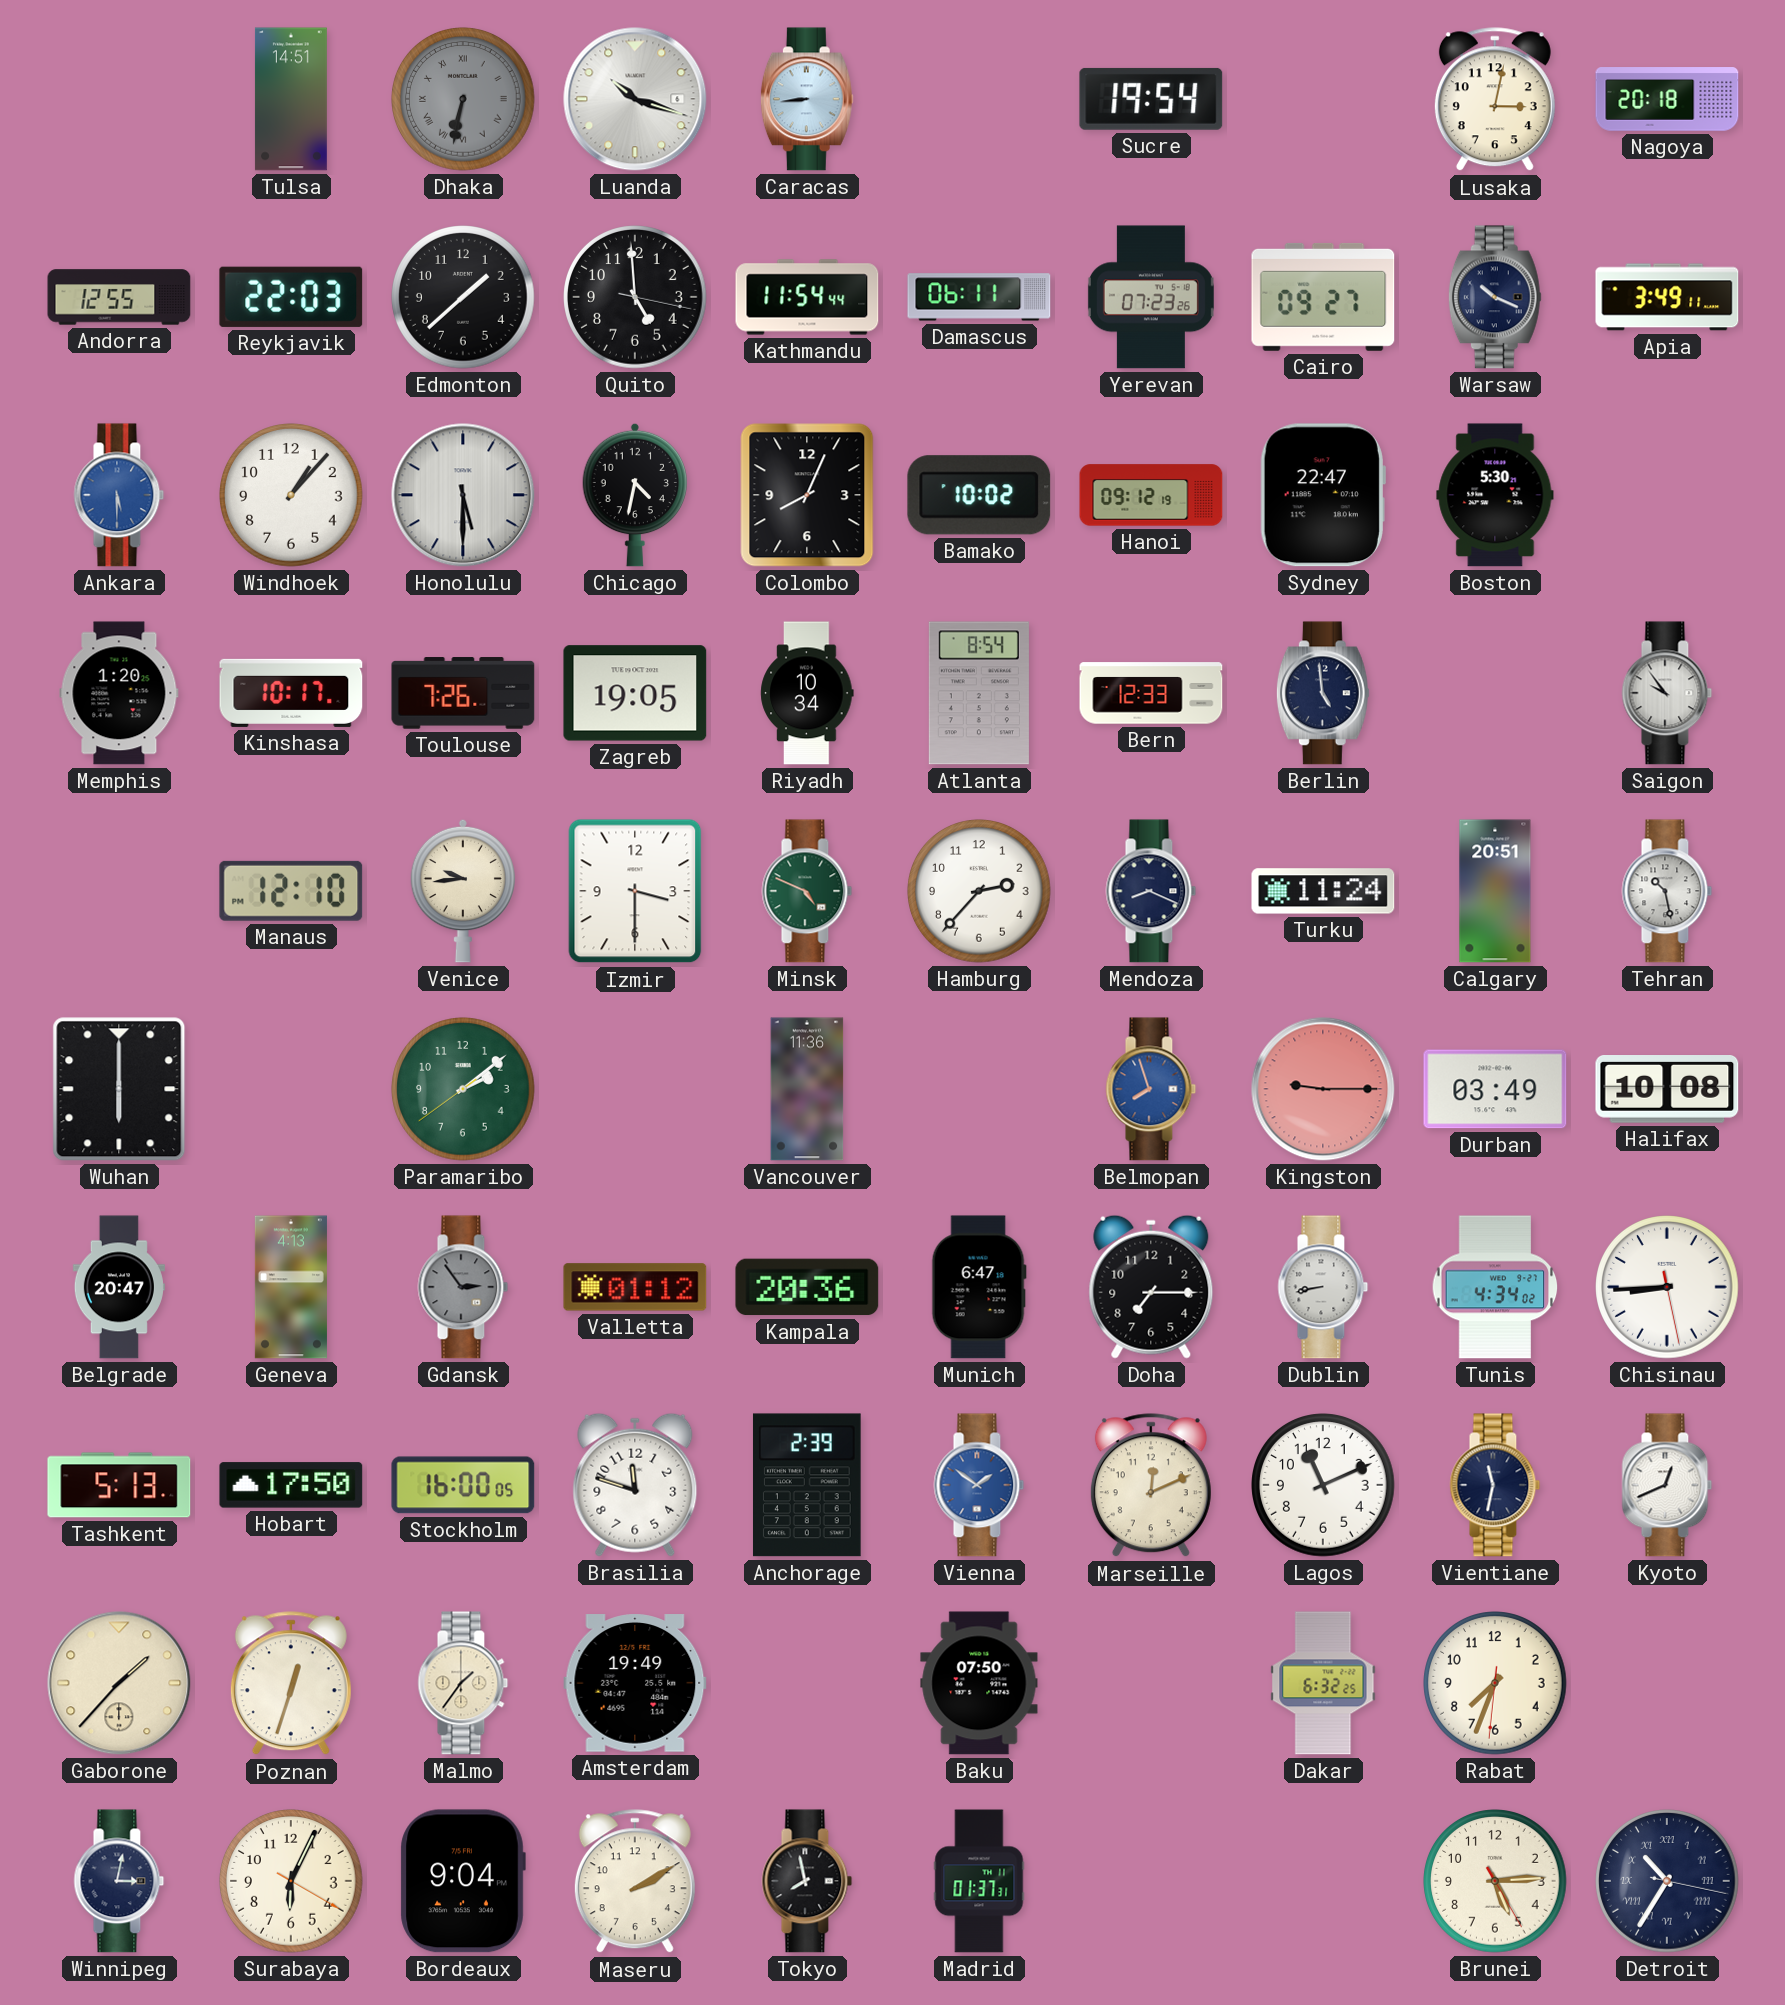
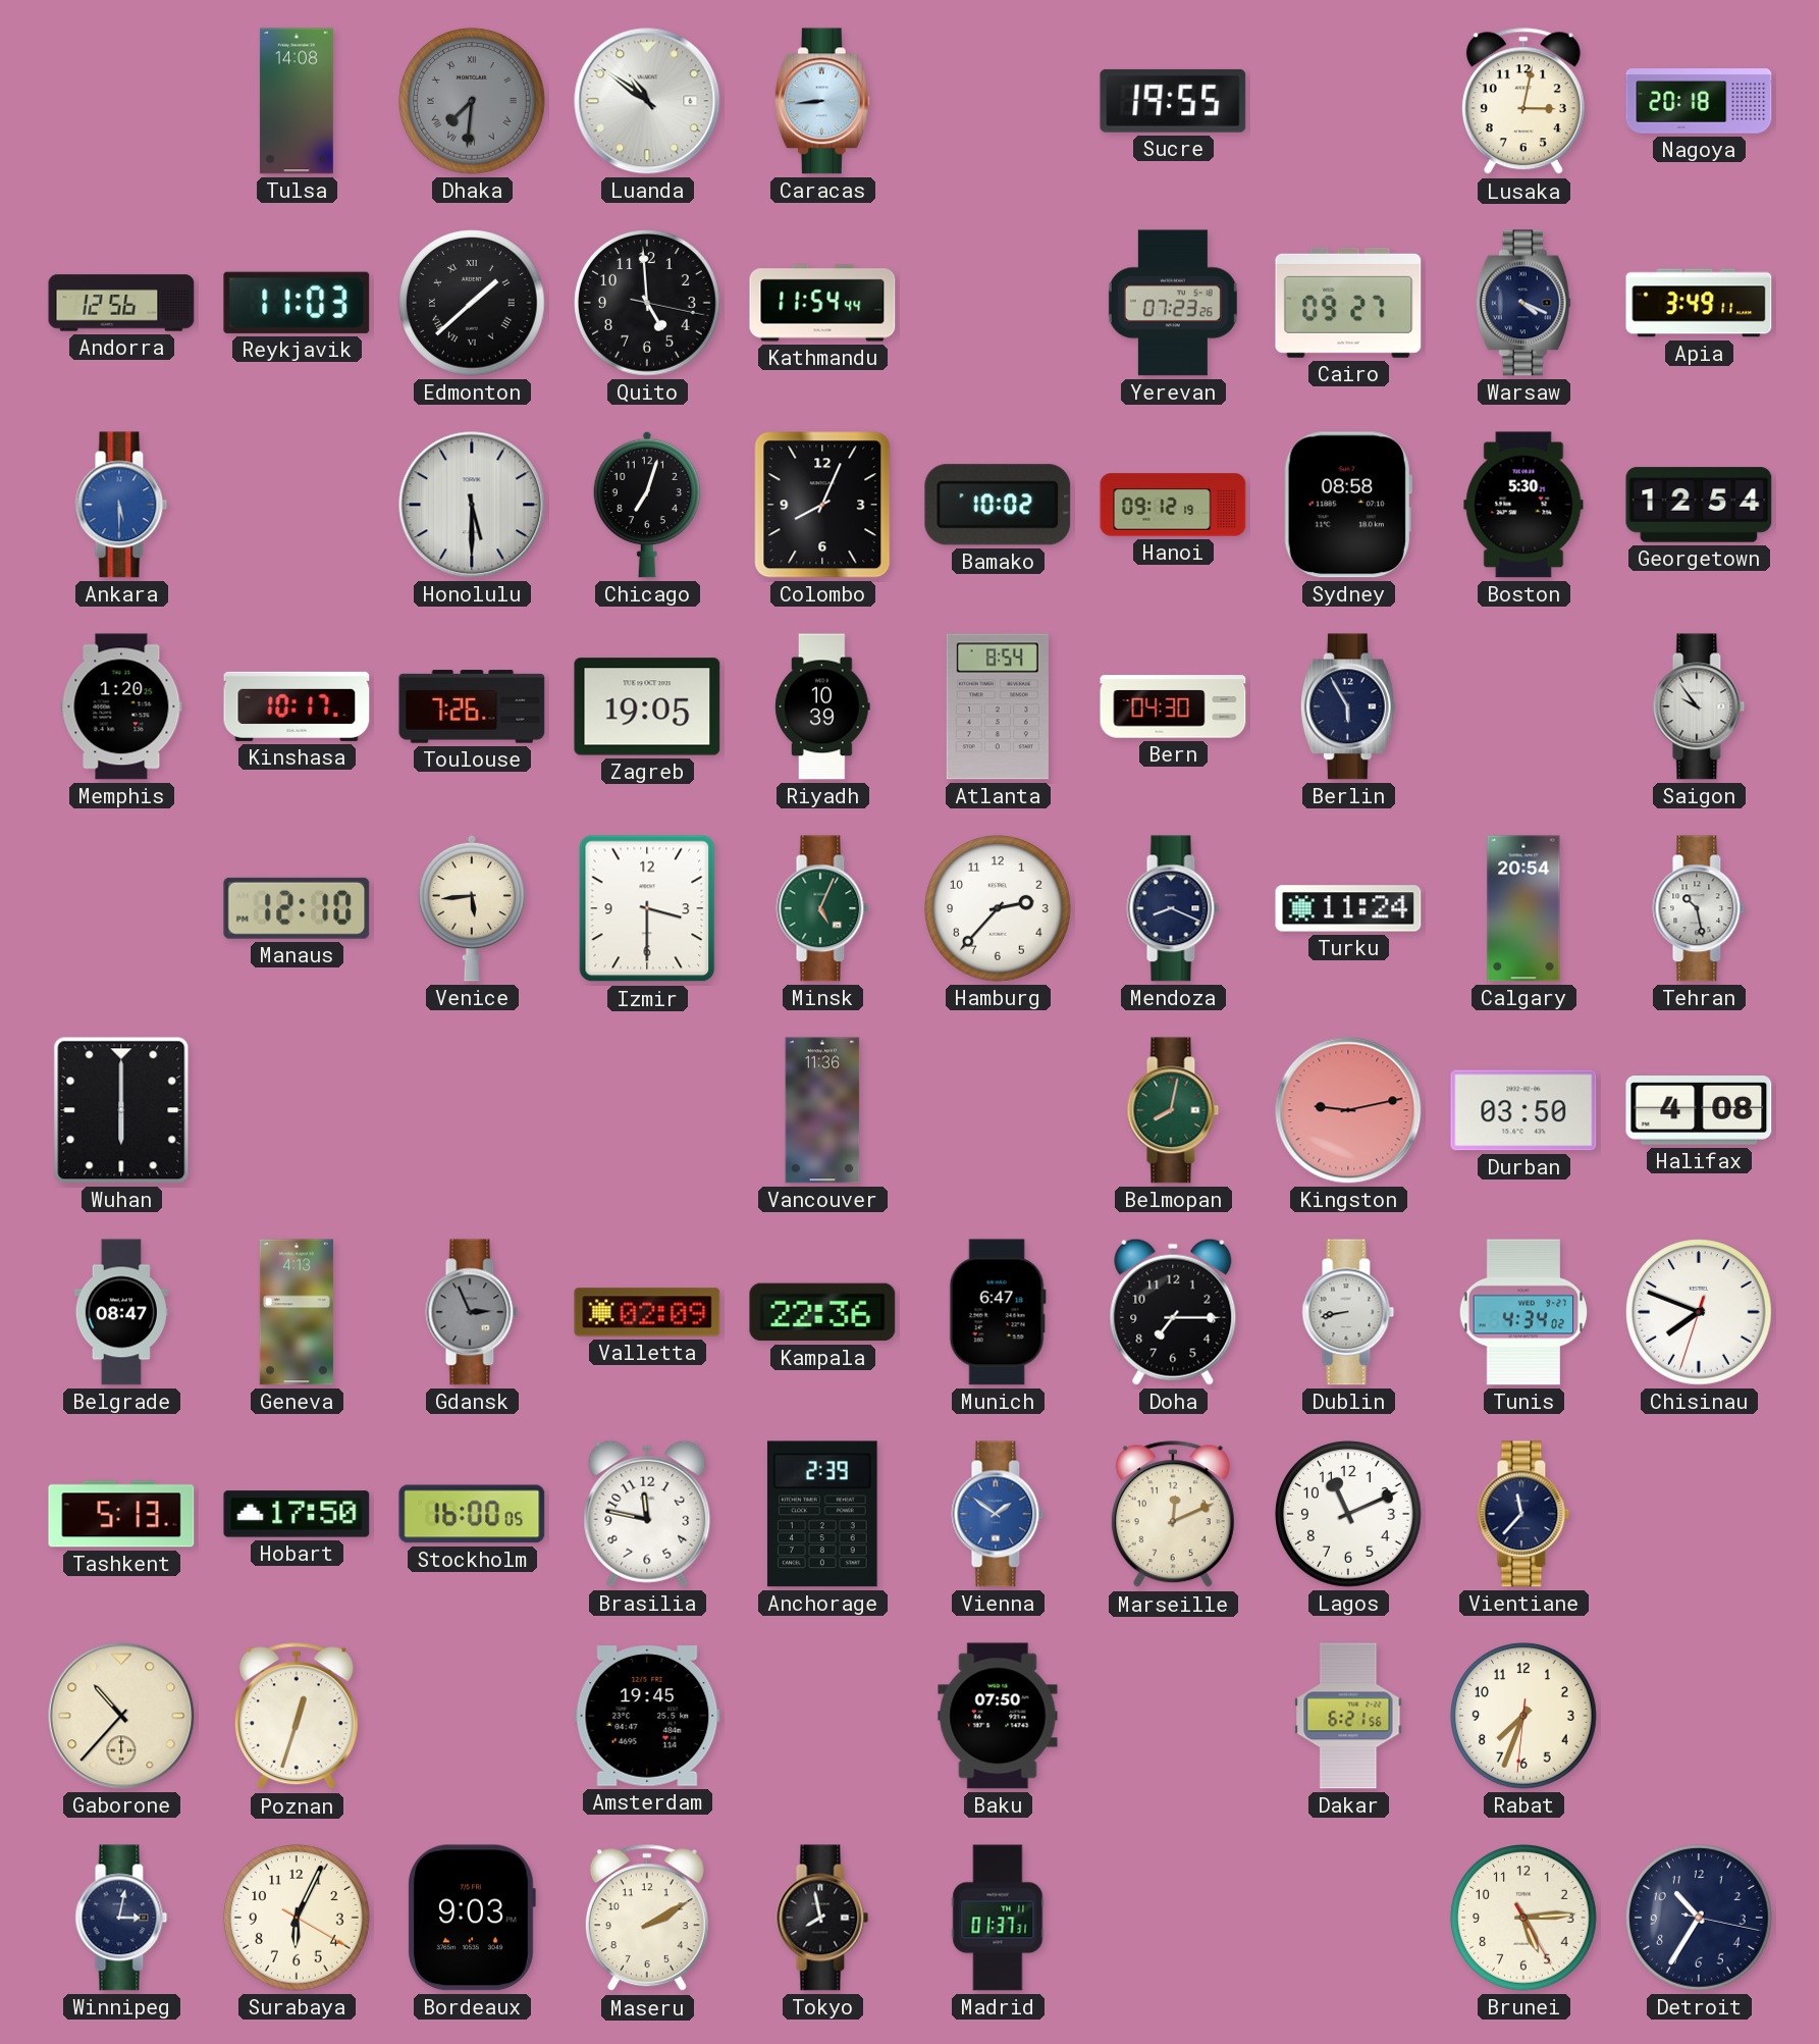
Tulsa: 14:51 -> 14:08
Dhaka: 6:32 -> 7:31
Luanda: 10:18 -> 10:51
Sucre: 19:54 -> 19:55
Andorra: 12:55 -> 12:56
Reykjavik: 22:03 -> 11:03
Edmonton numerals: Arabic -> Roman
Damascus: 06:11 -> none
Warsaw: 10:19 -> 4:19
Windhoek: 1:07 -> none
Chicago: 4:32 -> 7:03
Sydney: 22:47 -> 08:58
Georgetown: none -> 12:54
Riyadh: 10:34 -> 10:39
Bern: 12:33 -> 04:30
Berlin: 4:59 -> 5:55
Venice: 9:44 -> 5:44
Minsk: 4:49 -> 5:04
Calgary: 20:51 -> 20:54
Paramaribo: 2:08 -> none
Belmopan: 7:57 -> 8:02
Belmopan dial: blue -> green
Kingston: 9:15 -> 9:13
Durban: 03:49 -> 03:50
Halifax: 10:08 -> 4:08
Belgrade: 20:47 -> 08:47
Gdansk: 2:54 -> 2:56
Valletta: 01:12 -> 02:09
Kampala: 20:36 -> 22:36
Chisinau: 8:44 -> 7:48
Brasilia: 11:48 -> 11:47
Vientiane: 11:32 -> 11:37
Kyoto: 12:41 -> none
Gaborone: 1:37 -> 10:37
Malmo: 1:36 -> none
Amsterdam: 19:49 -> 19:45
Dakar: 6:32 -> 6:21
Bordeaux: 9:04 -> 9:03
Detroit numerals: Roman -> Arabic
